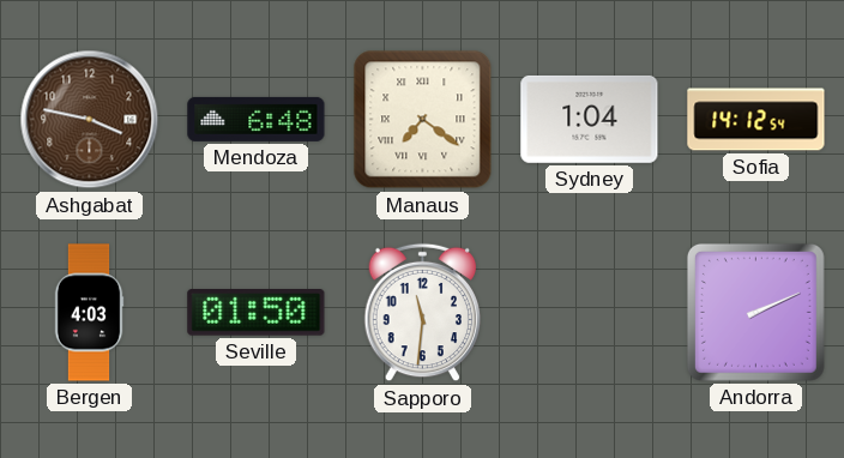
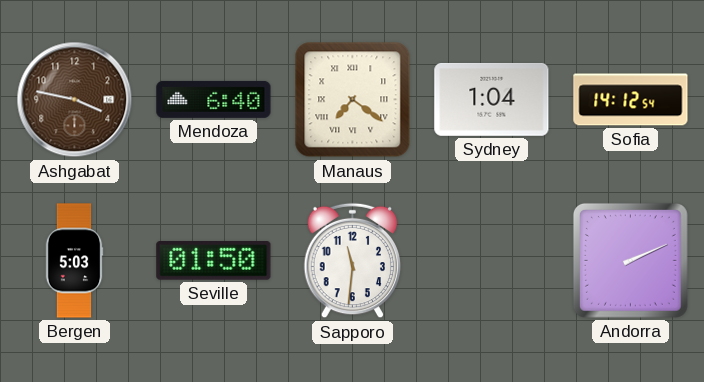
Mendoza: 6:48 -> 6:40
Bergen: 4:03 -> 5:03
